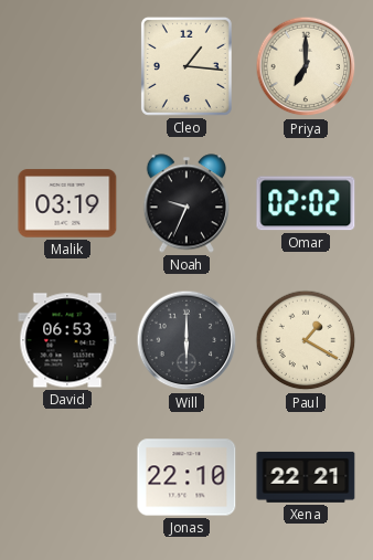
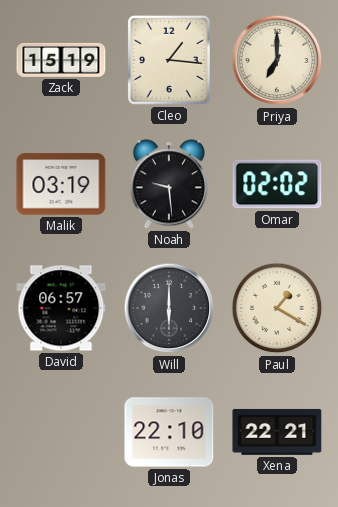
Zack: none -> 15:19
Noah: 9:34 -> 9:29
David: 06:53 -> 06:57
